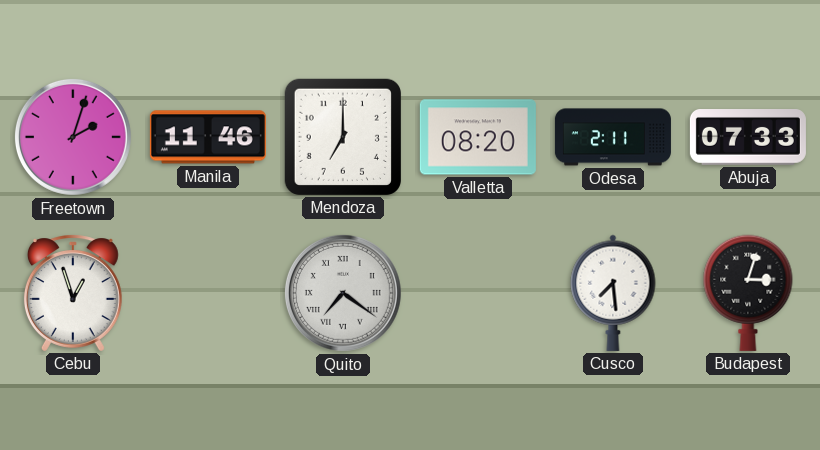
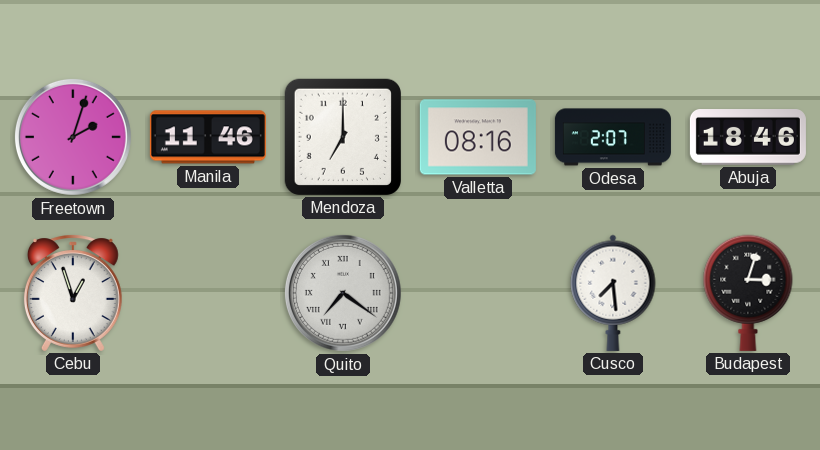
Valletta: 08:20 -> 08:16
Odesa: 2:11 -> 2:07
Abuja: 07:33 -> 18:46
